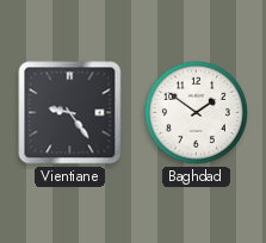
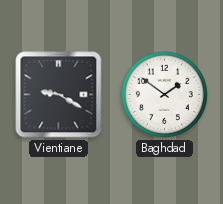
Vientiane: 9:24 -> 9:20
